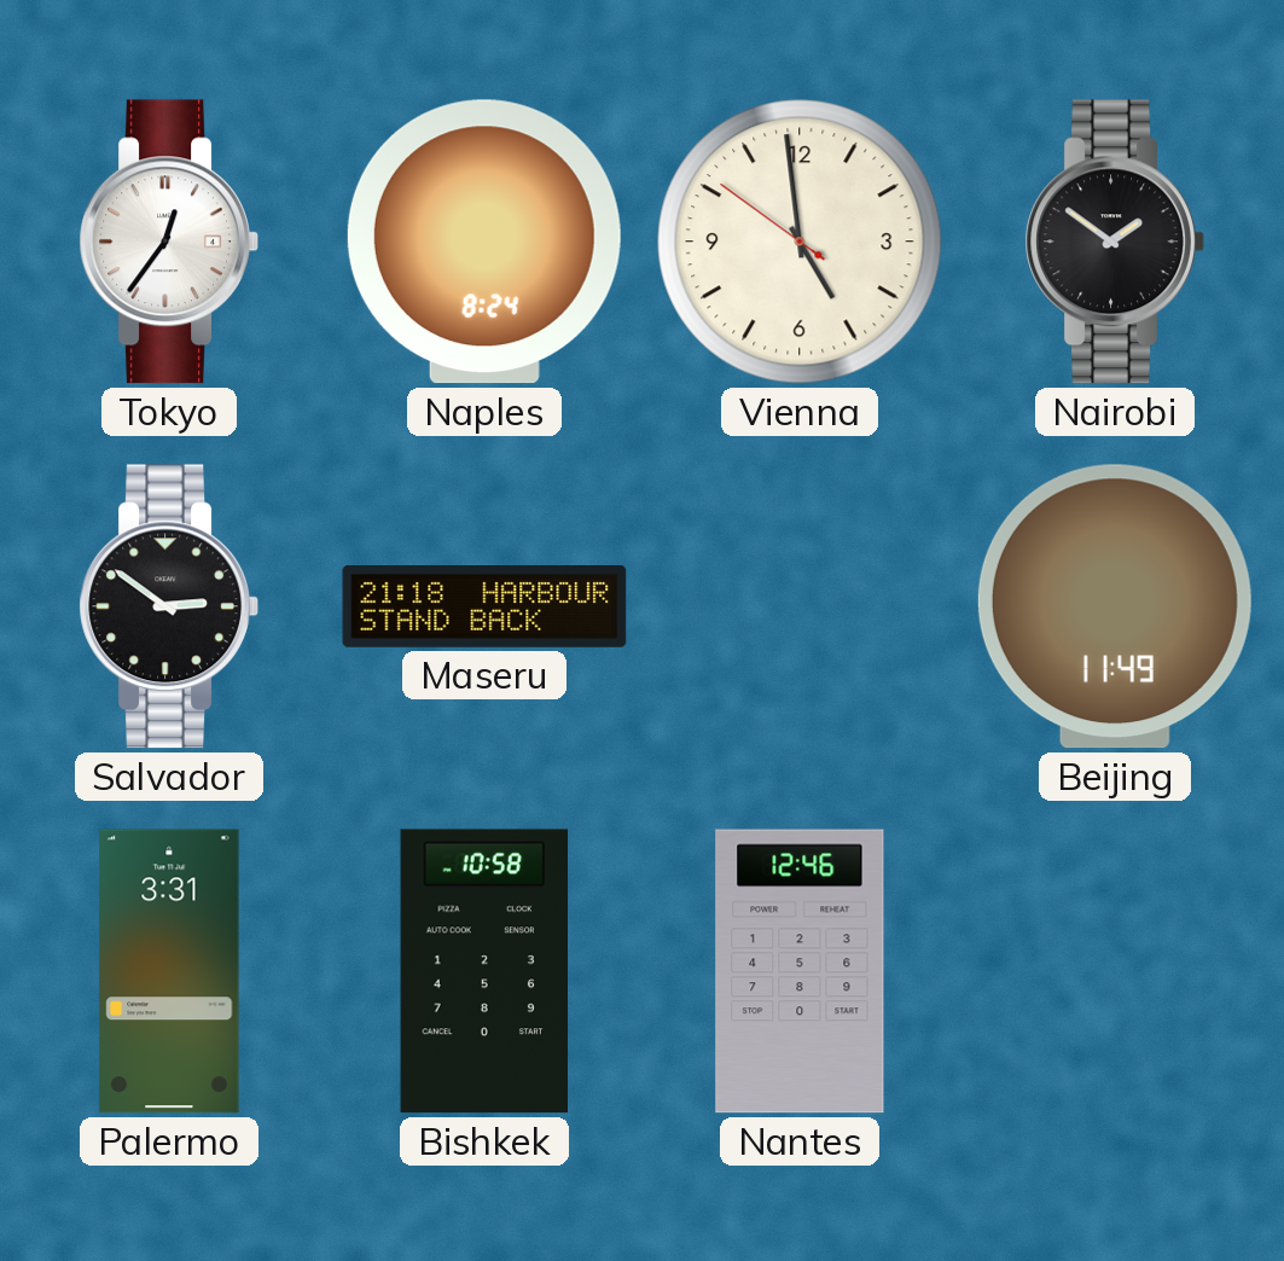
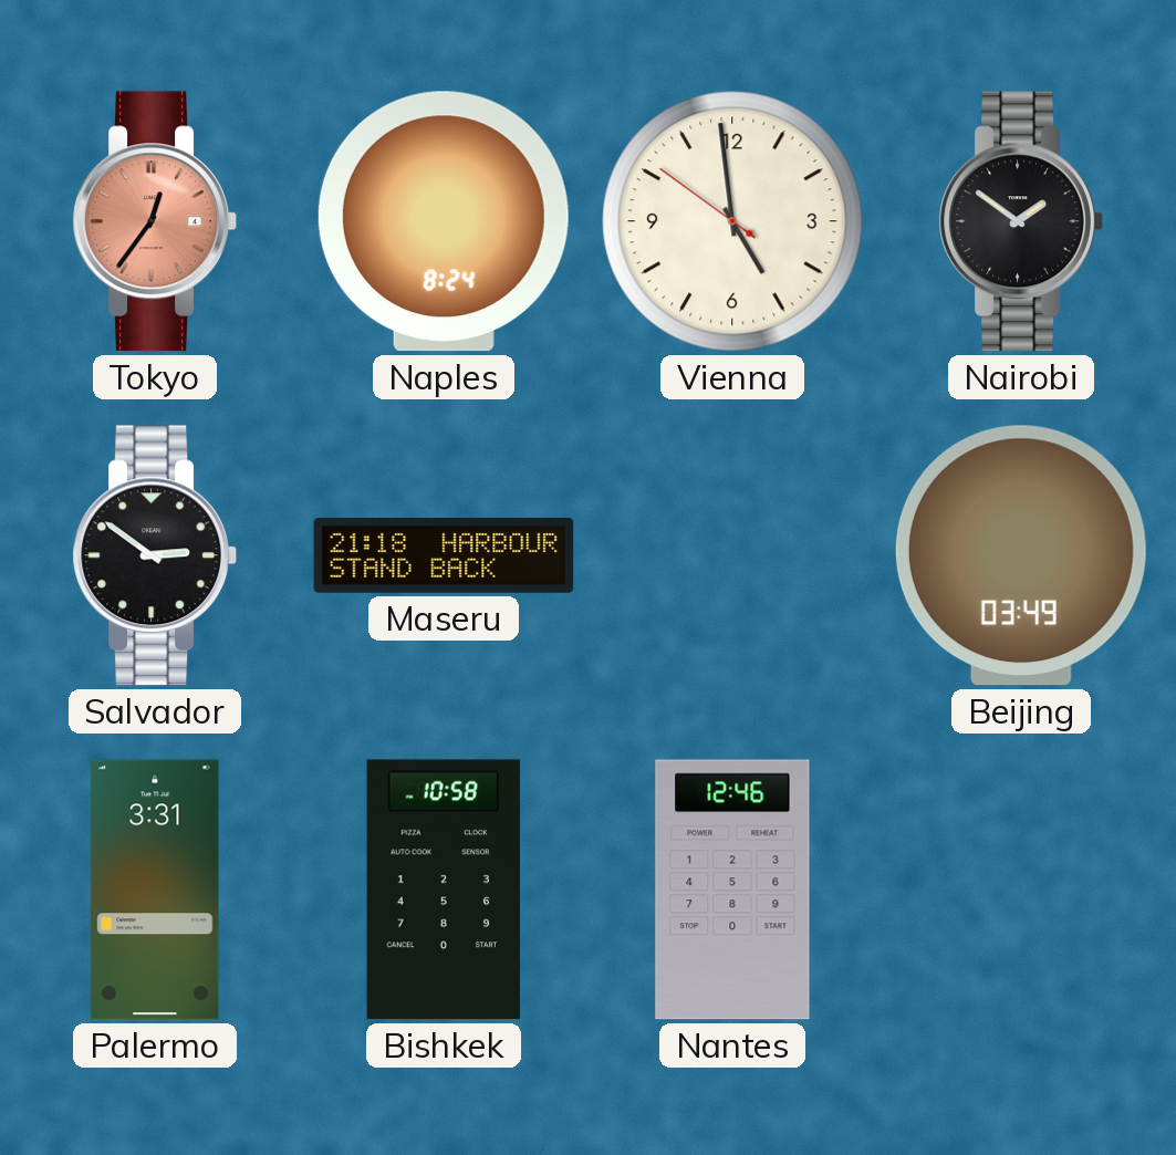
Tokyo dial: white -> salmon
Beijing: 11:49 -> 03:49
